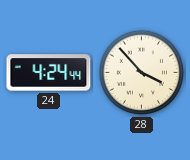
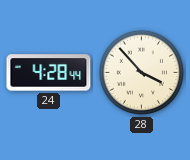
24: 4:24 -> 4:28
